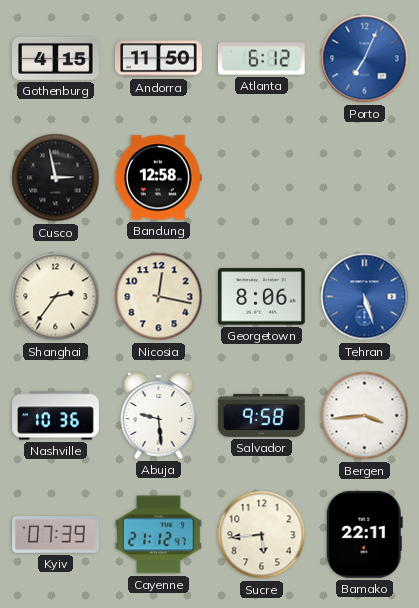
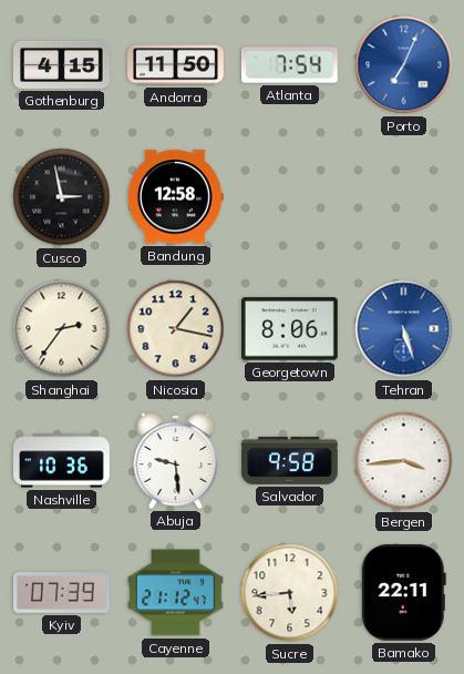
Atlanta: 6:12 -> 7:54
Nicosia: 12:17 -> 1:17
